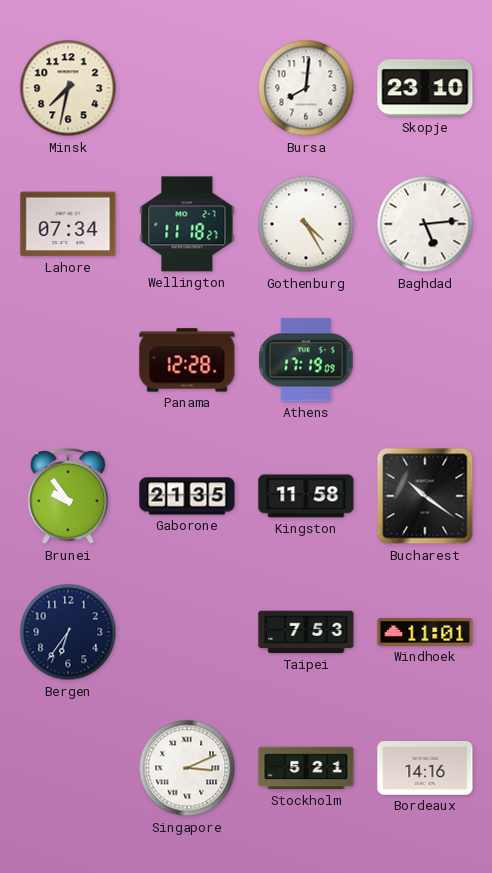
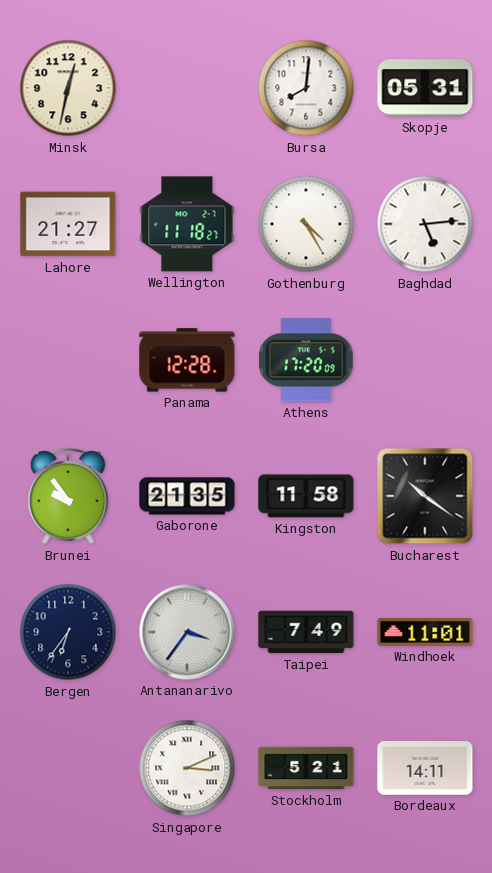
Minsk: 7:32 -> 12:32
Skopje: 23:10 -> 05:31
Lahore: 07:34 -> 21:27
Athens: 17:19 -> 17:20
Antananarivo: none -> 3:36
Taipei: 7:53 -> 7:49
Bordeaux: 14:16 -> 14:11
